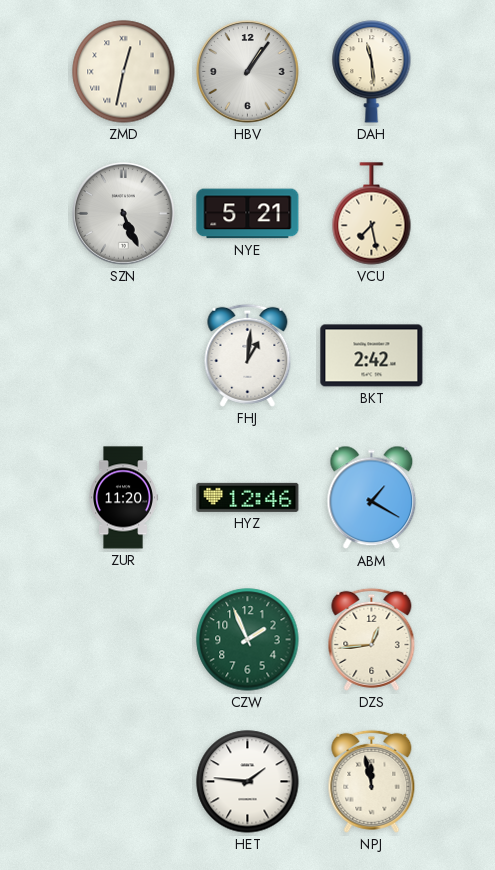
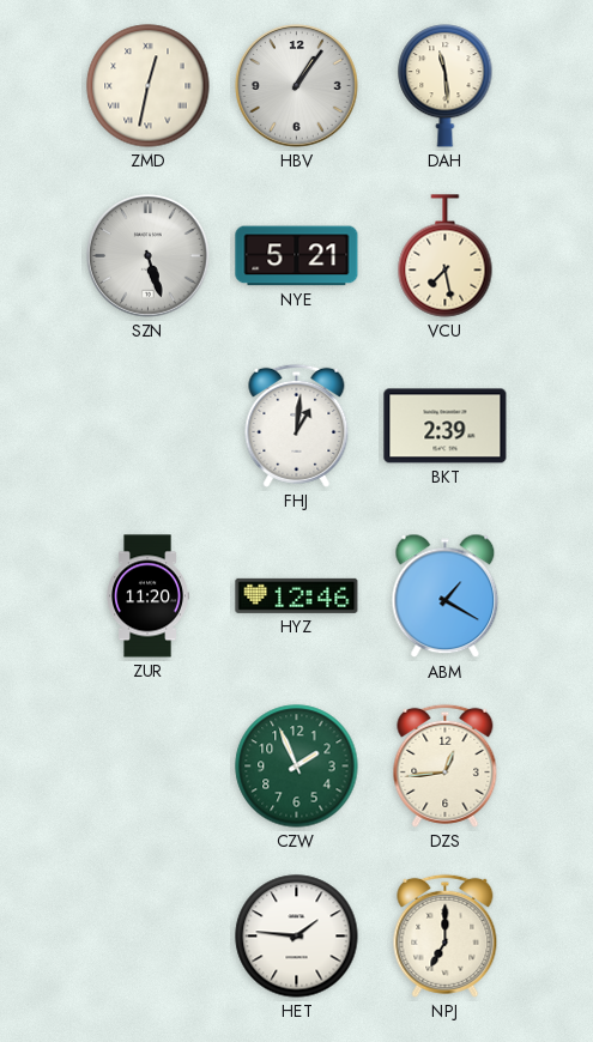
SZN: 5:26 -> 5:27
BKT: 2:42 -> 2:39
NPJ: 11:58 -> 7:00
